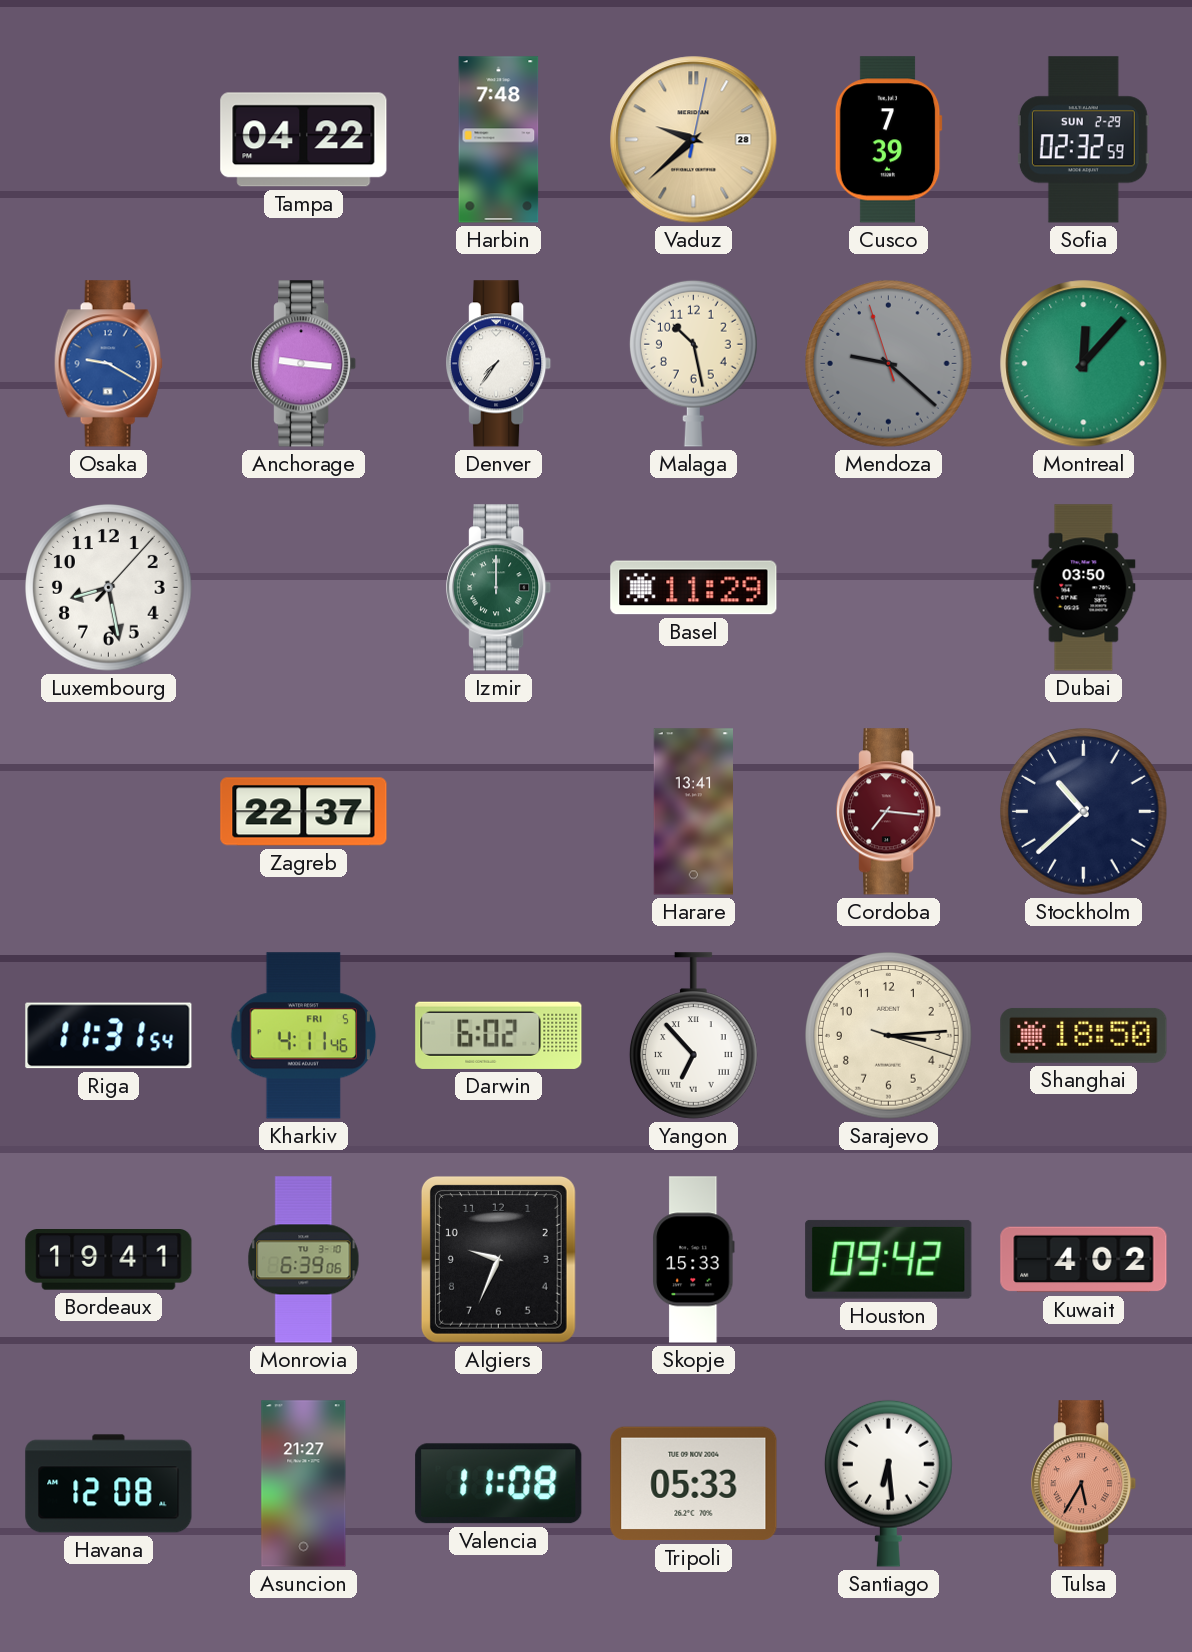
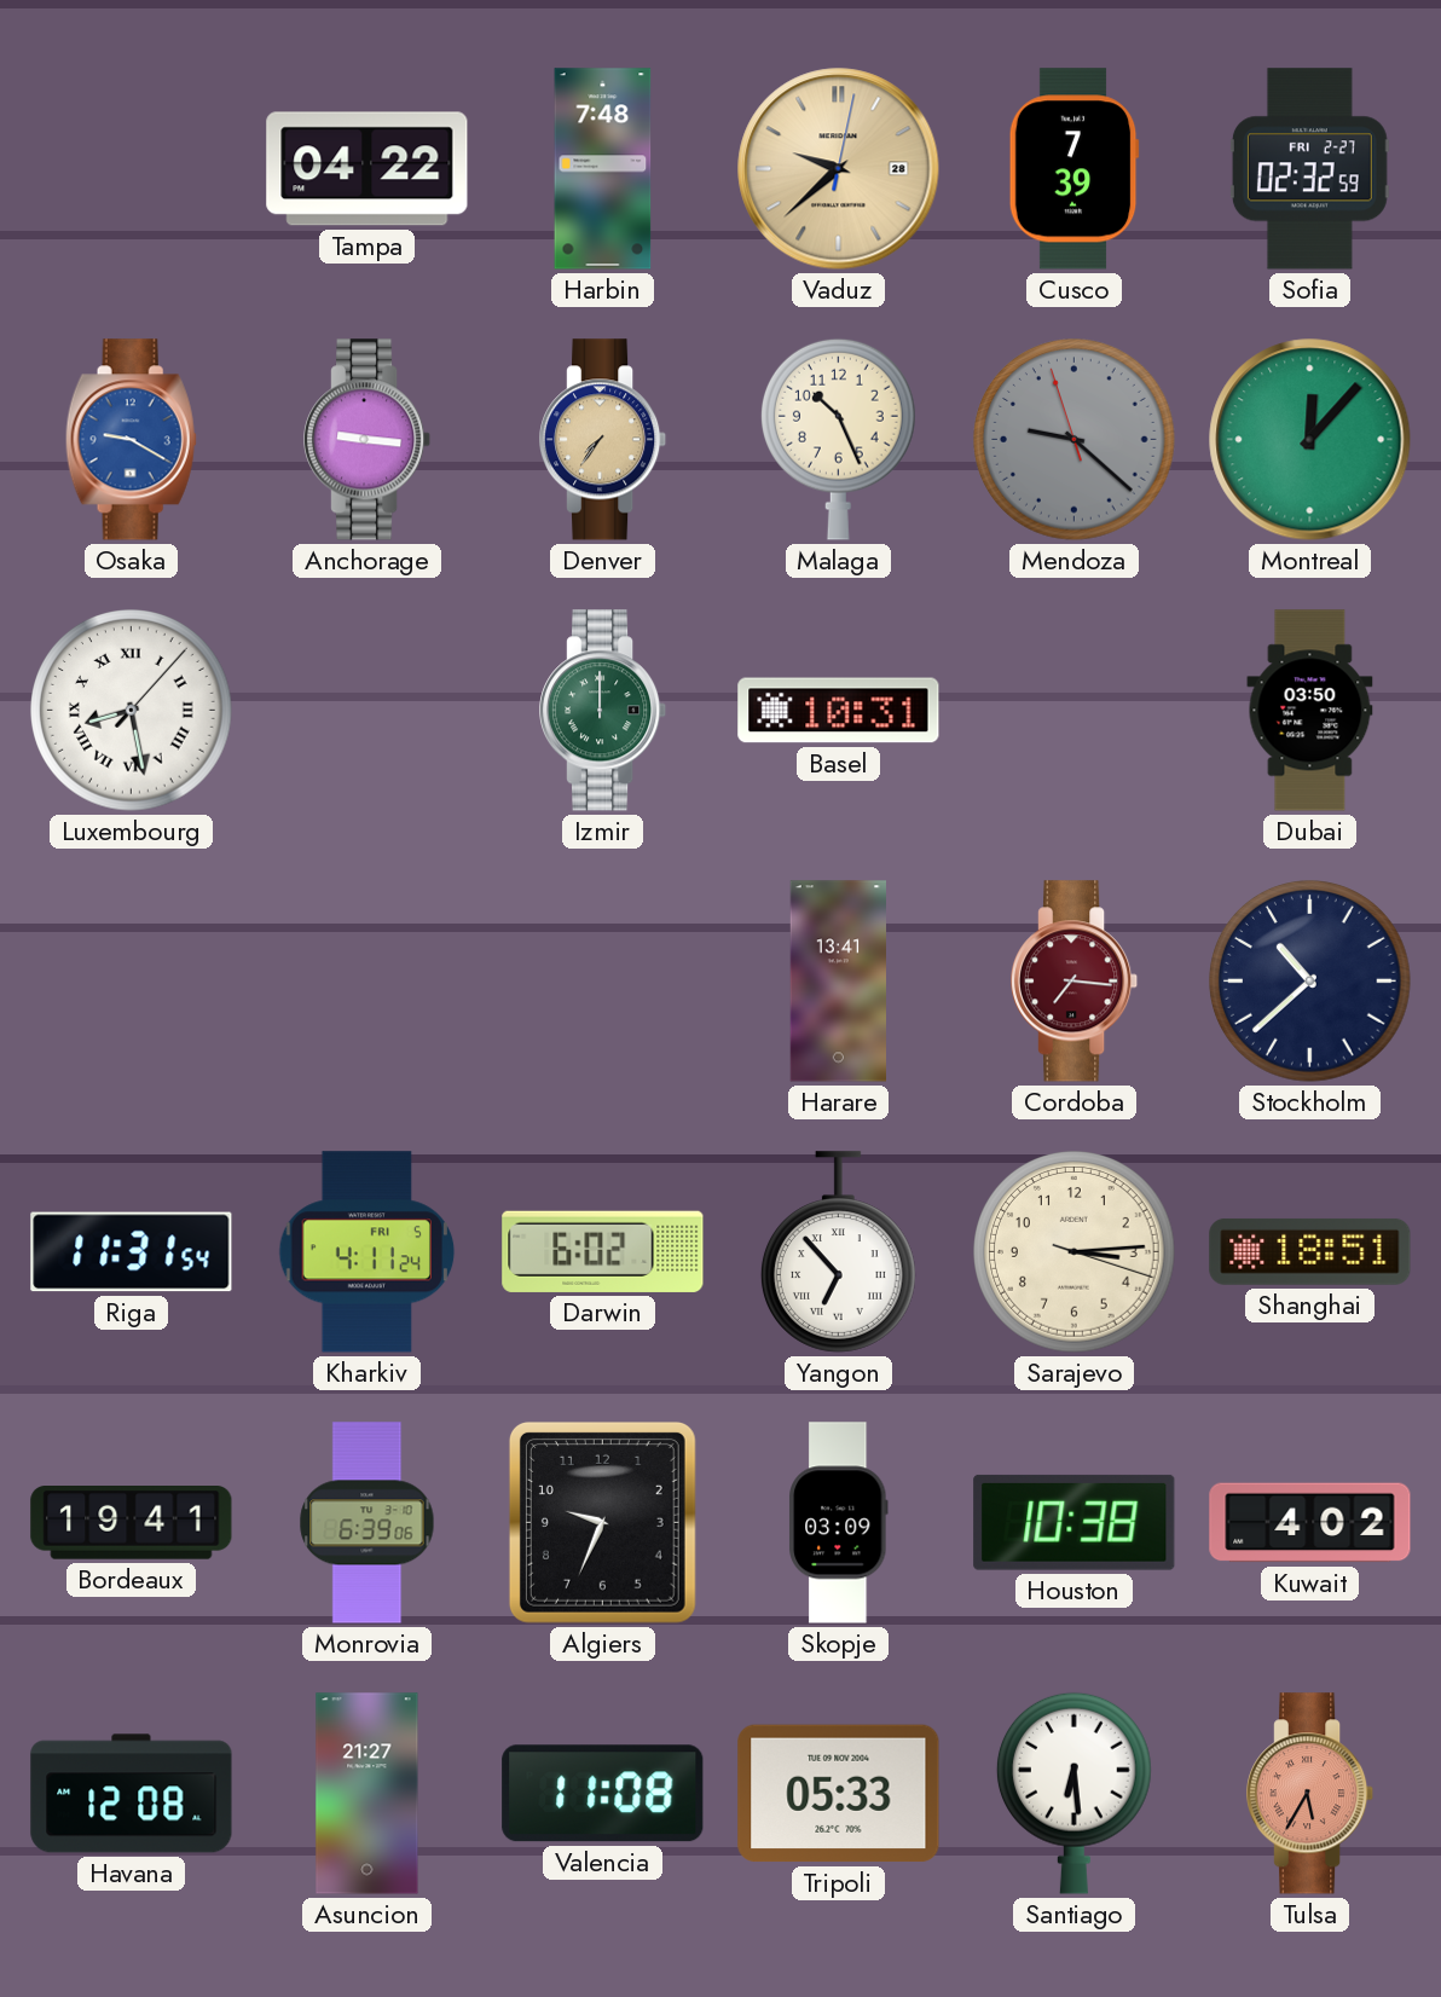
Sofia date: SUN 2-29 -> FRI 2-27
Denver dial: white -> champagne
Malaga: 10:28 -> 10:26
Luxembourg numerals: Arabic -> Roman
Basel: 11:29 -> 10:31
Zagreb: 22:37 -> none
Kharkiv: 4:11:46 -> 4:11:24
Shanghai: 18:50 -> 18:51
Skopje: 15:33 -> 03:09
Houston: 09:42 -> 10:38
